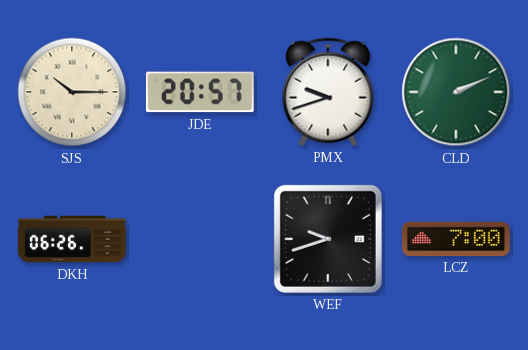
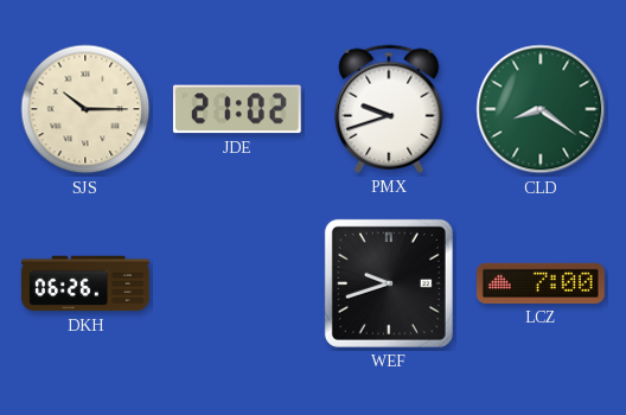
JDE: 20:57 -> 21:02
CLD: 2:11 -> 8:21
